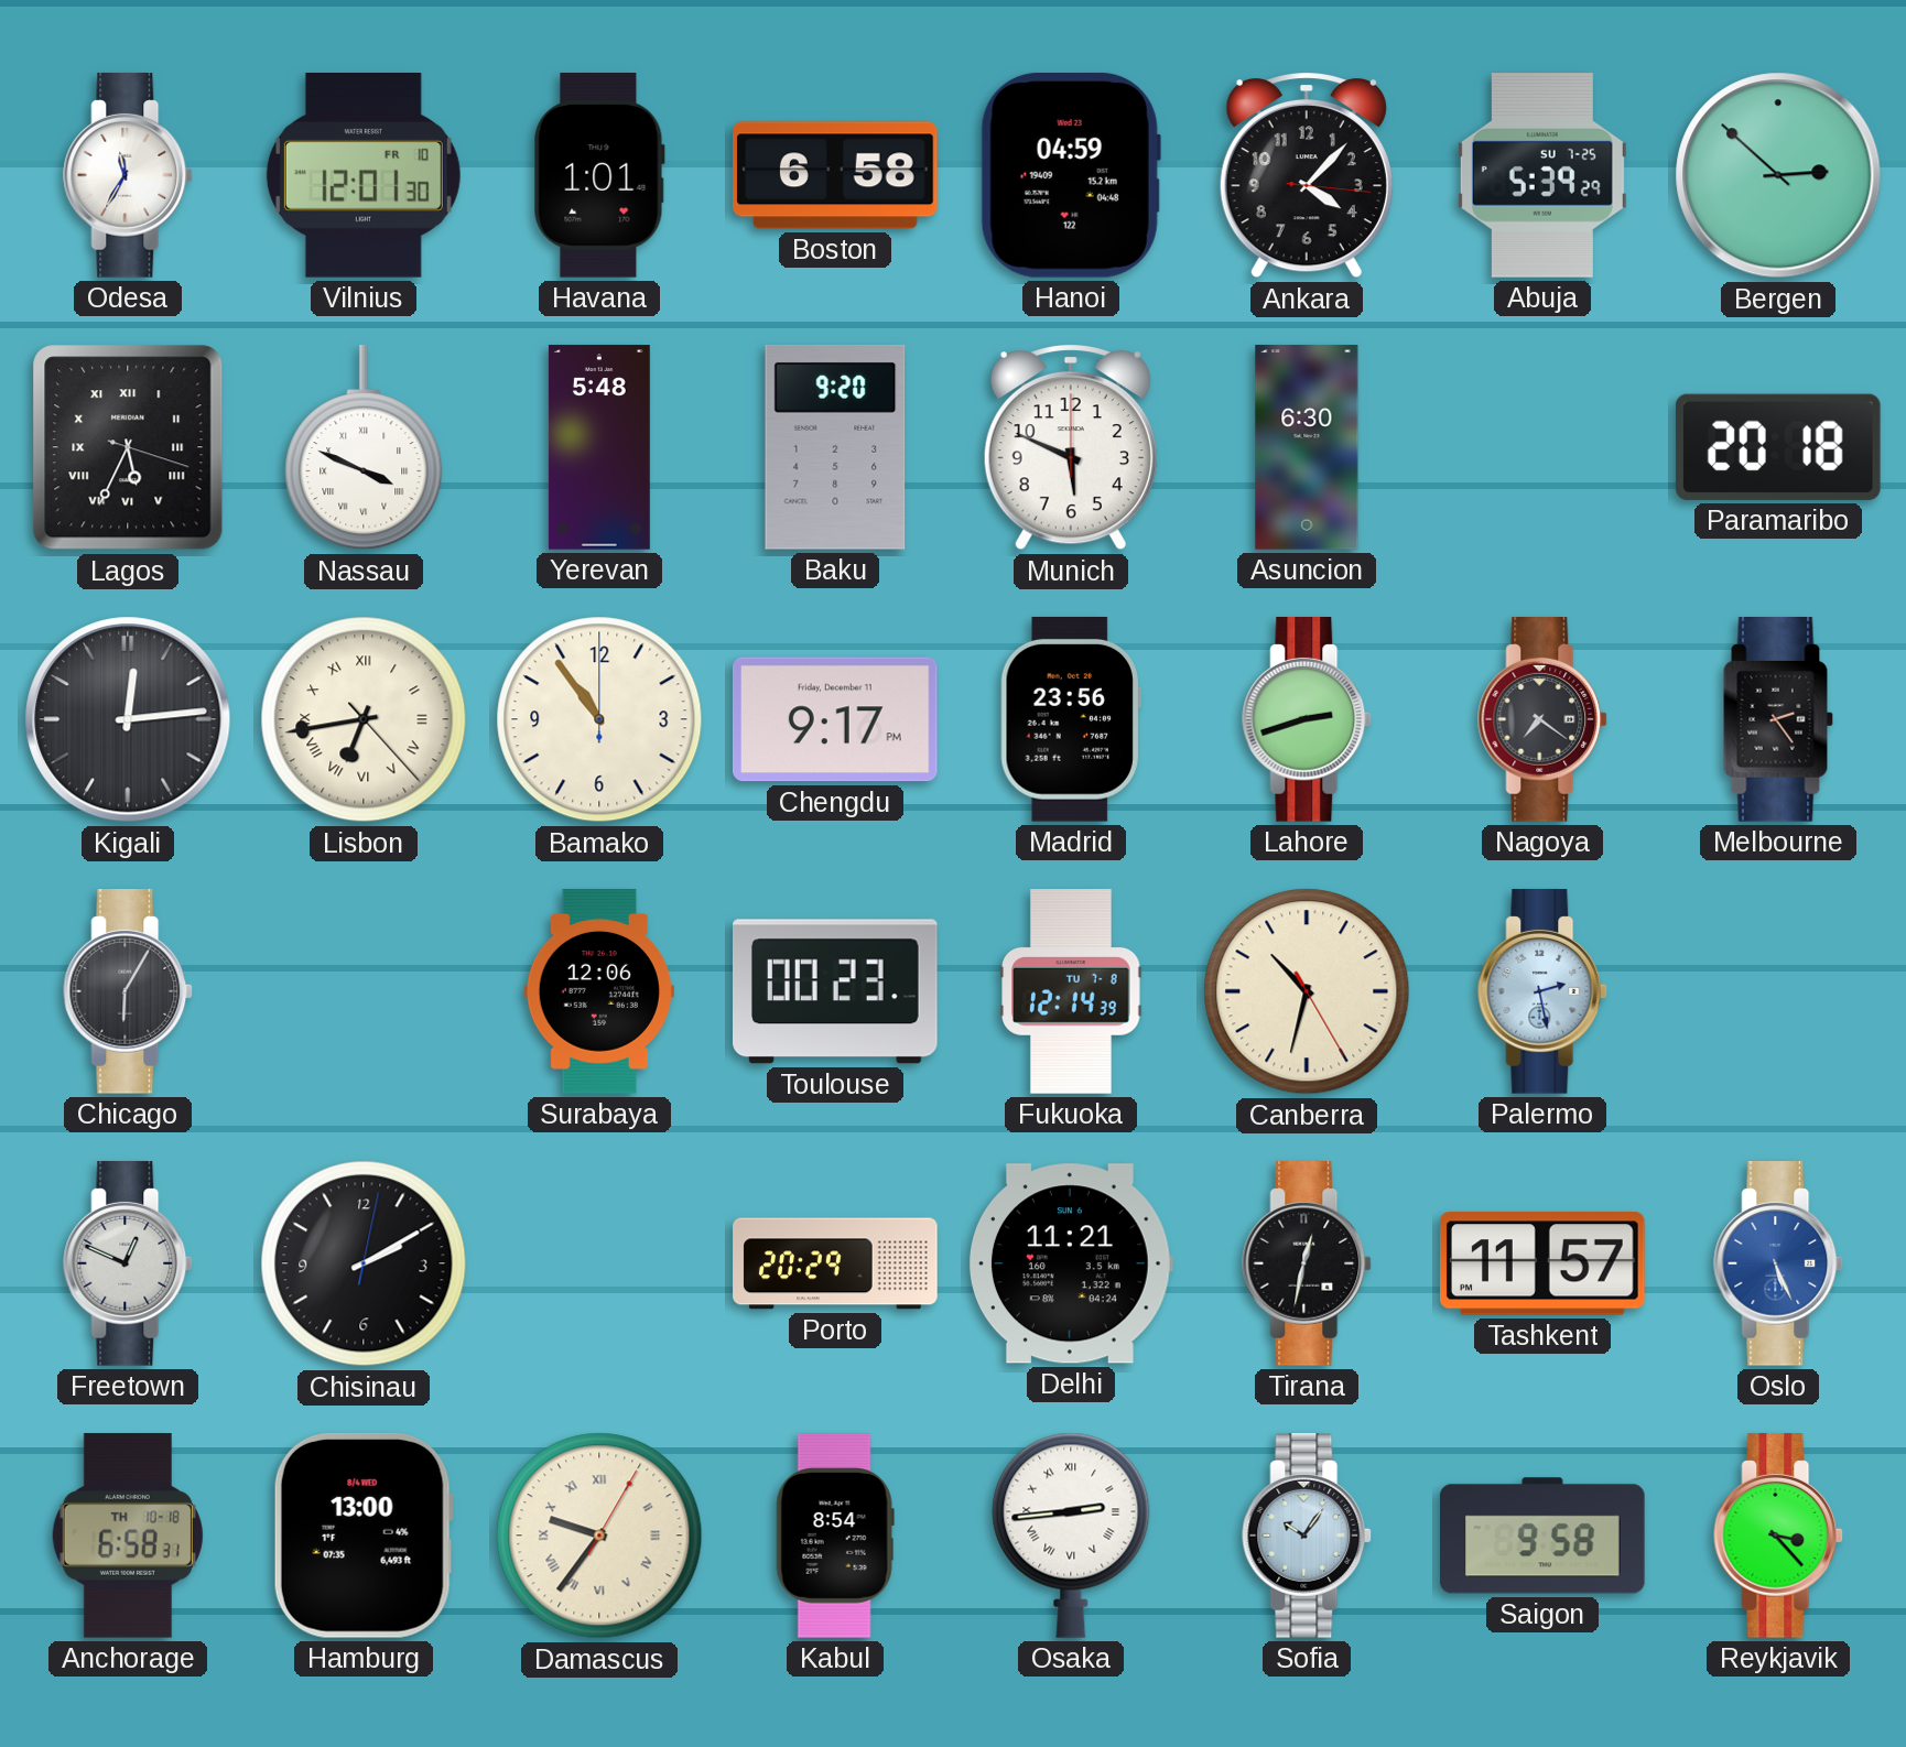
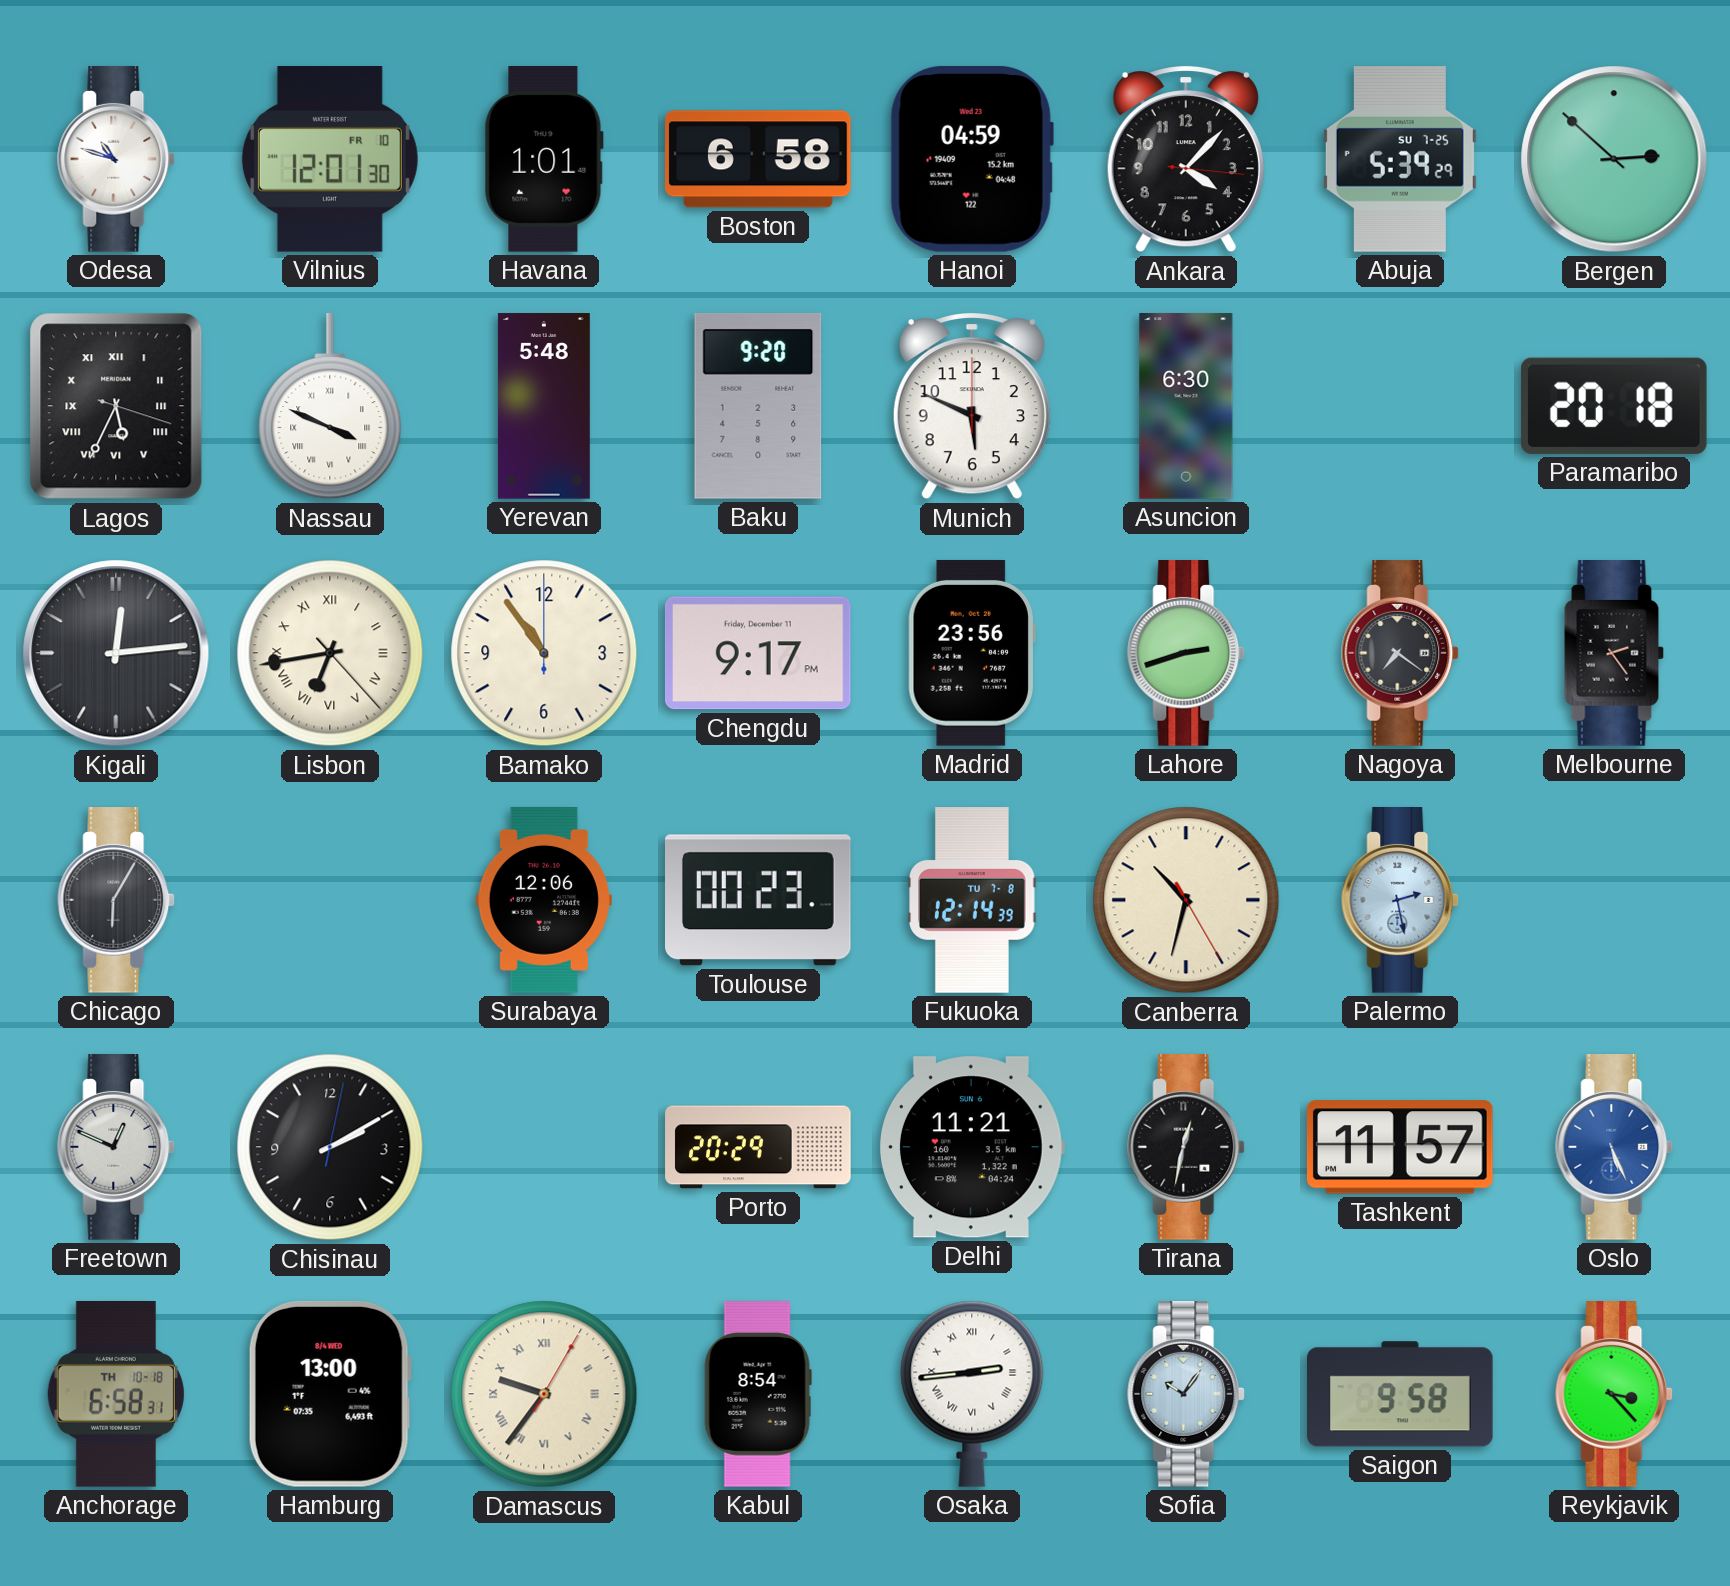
Odesa: 11:35 -> 10:48
